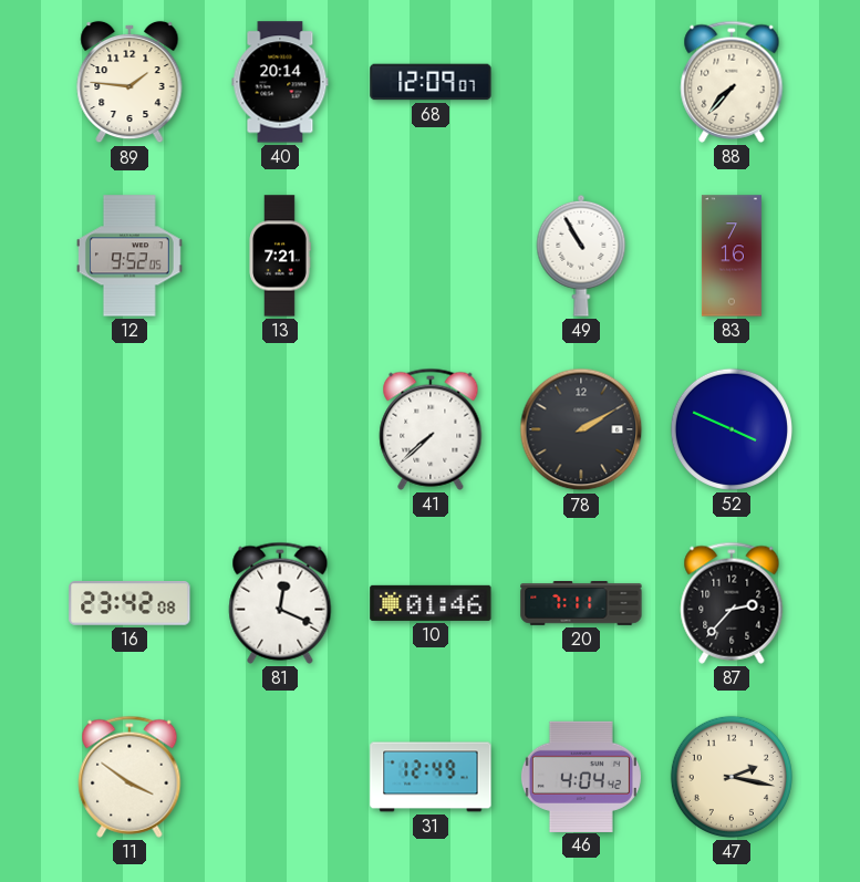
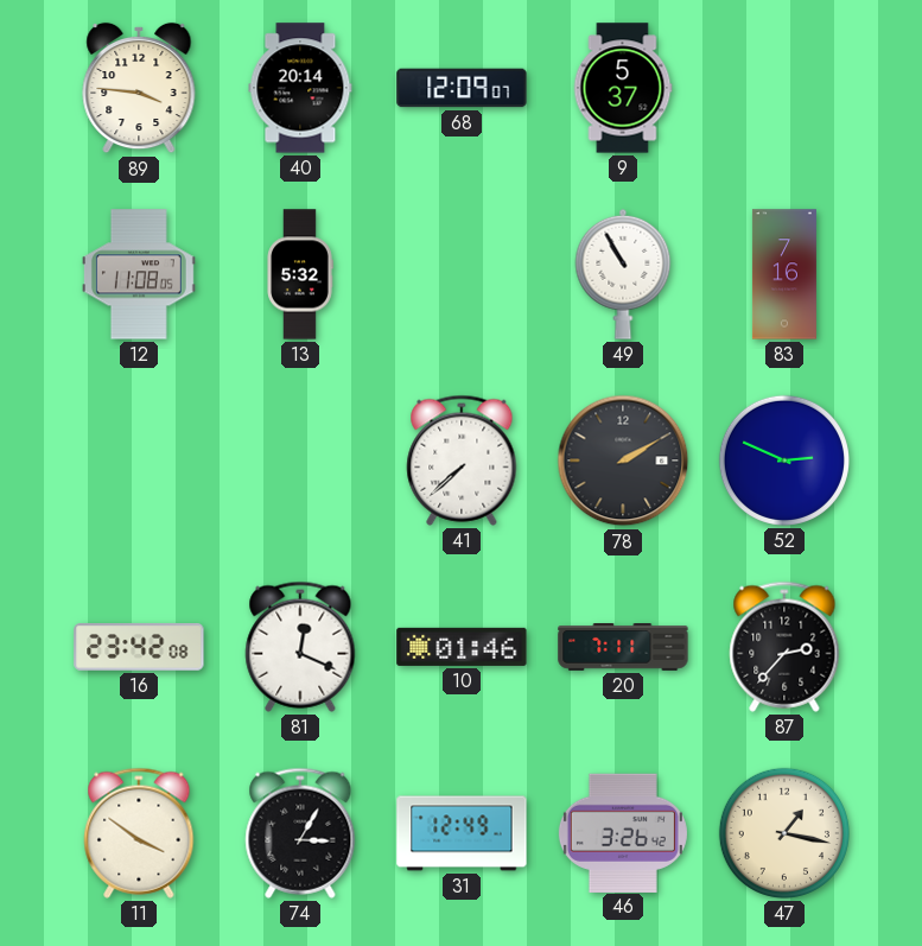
89: 1:46 -> 3:46
9: none -> 5:37
88: 7:37 -> none
12: 9:52 -> 11:08
13: 7:21 -> 5:32
52: 3:49 -> 2:49
74: none -> 3:05
46: 4:04 -> 3:26
47: 2:17 -> 1:17
